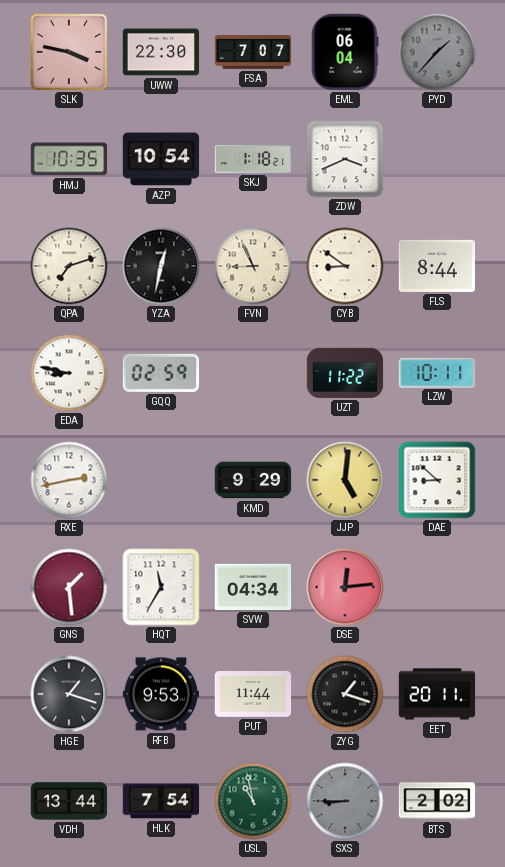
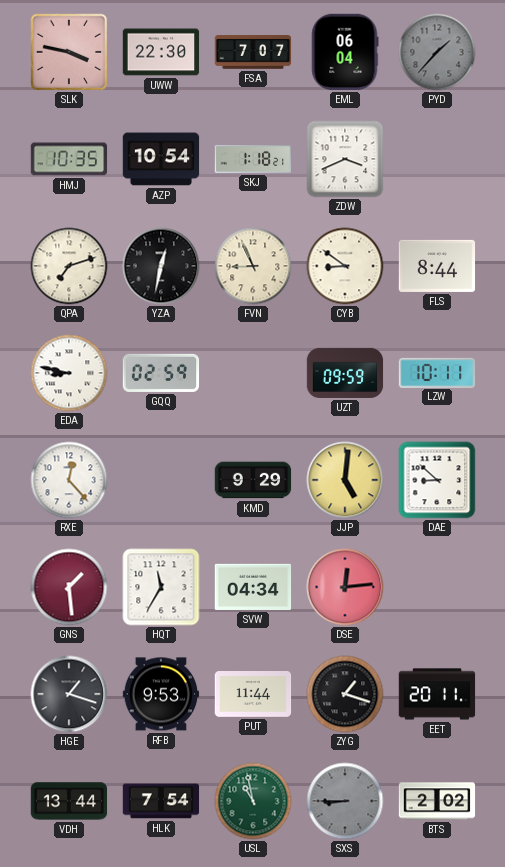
UZT: 11:22 -> 09:59
RXE: 2:43 -> 12:23
